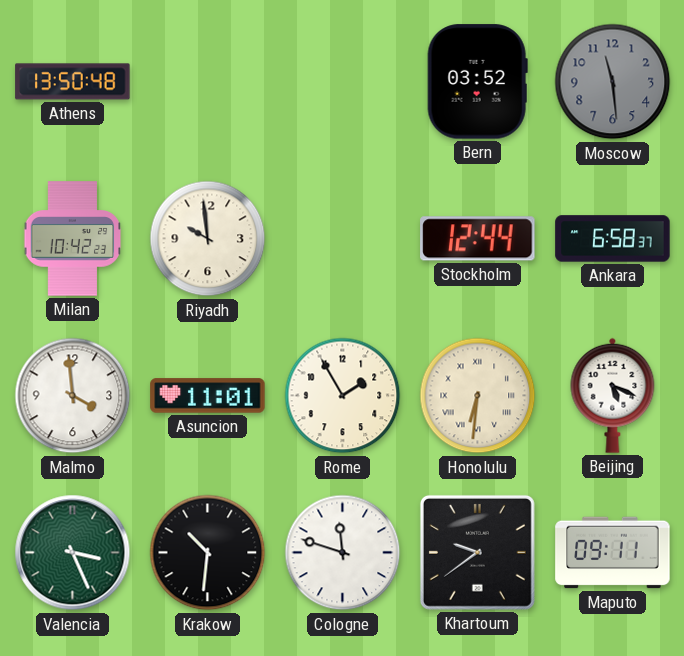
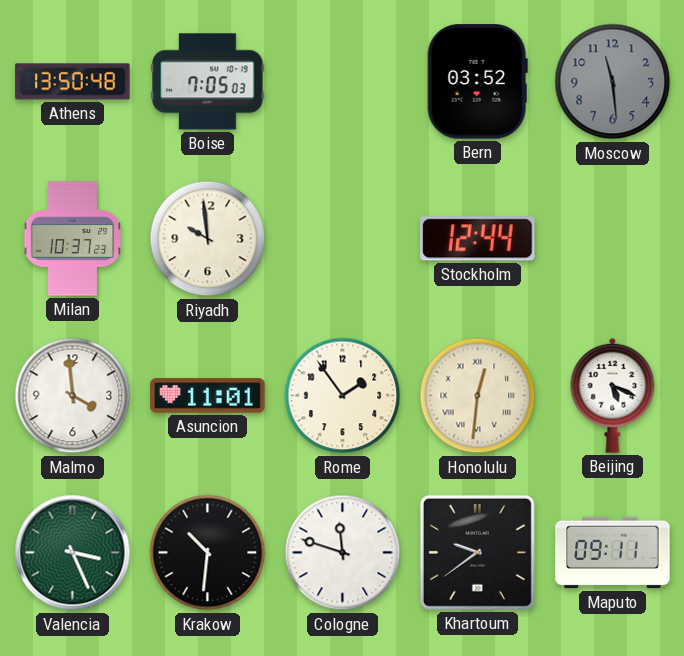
Boise: none -> 7:05
Milan: 10:42 -> 10:37
Ankara: 6:58 -> none
Rome: 1:55 -> 1:54
Honolulu: 6:31 -> 12:31
